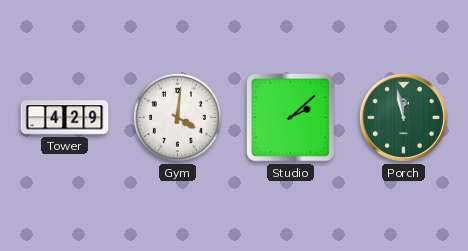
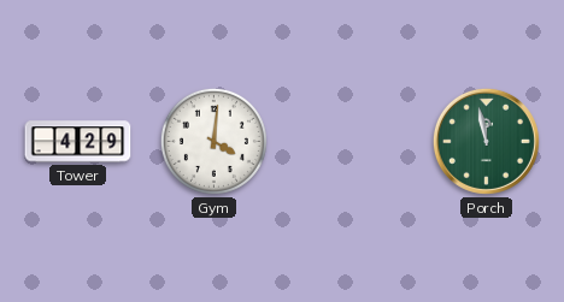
Studio: 2:08 -> none
